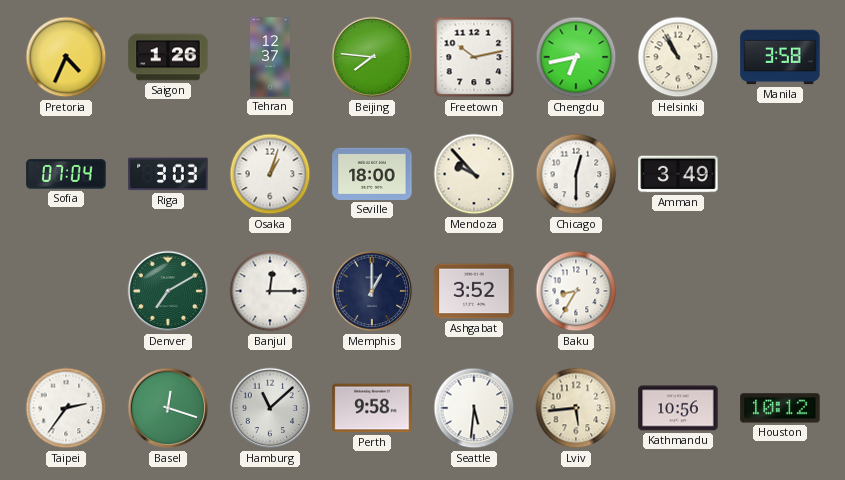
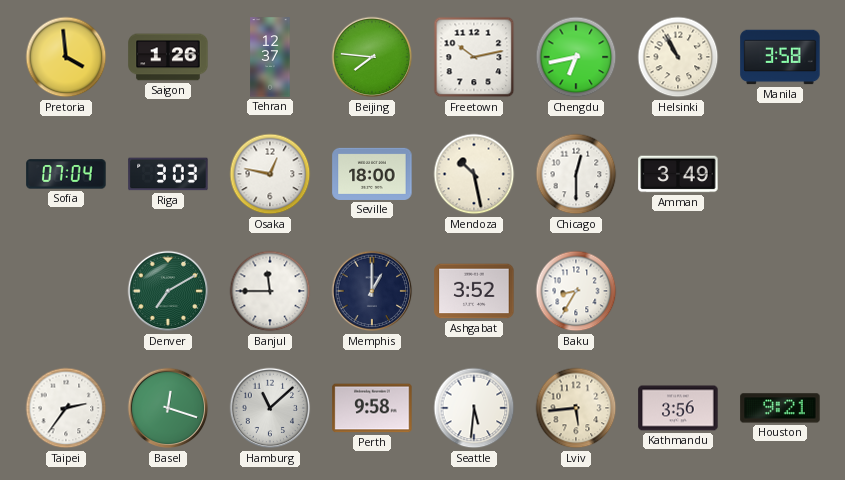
Pretoria: 4:34 -> 3:59
Osaka: 1:03 -> 12:47
Mendoza: 9:53 -> 10:28
Banjul: 12:15 -> 11:45
Kathmandu: 10:56 -> 3:56
Houston: 10:12 -> 9:21
